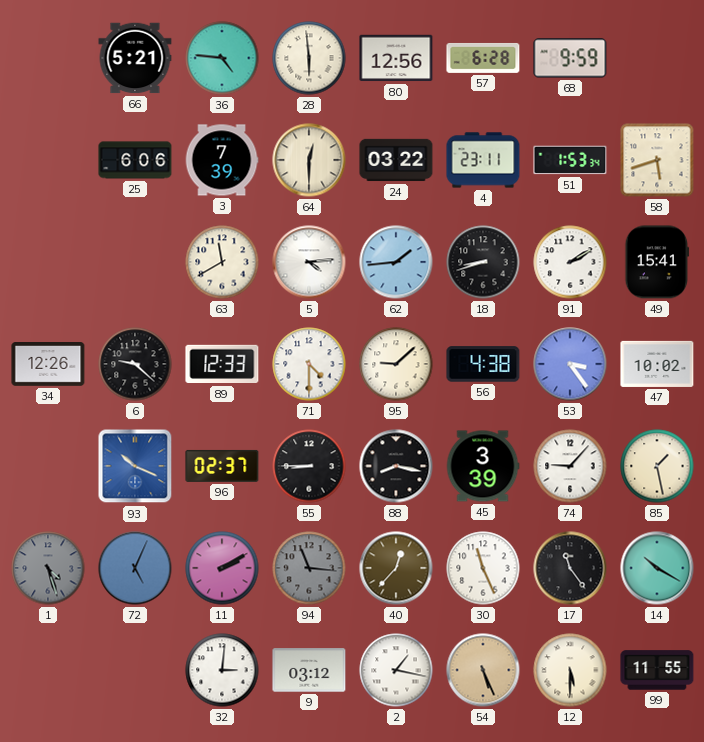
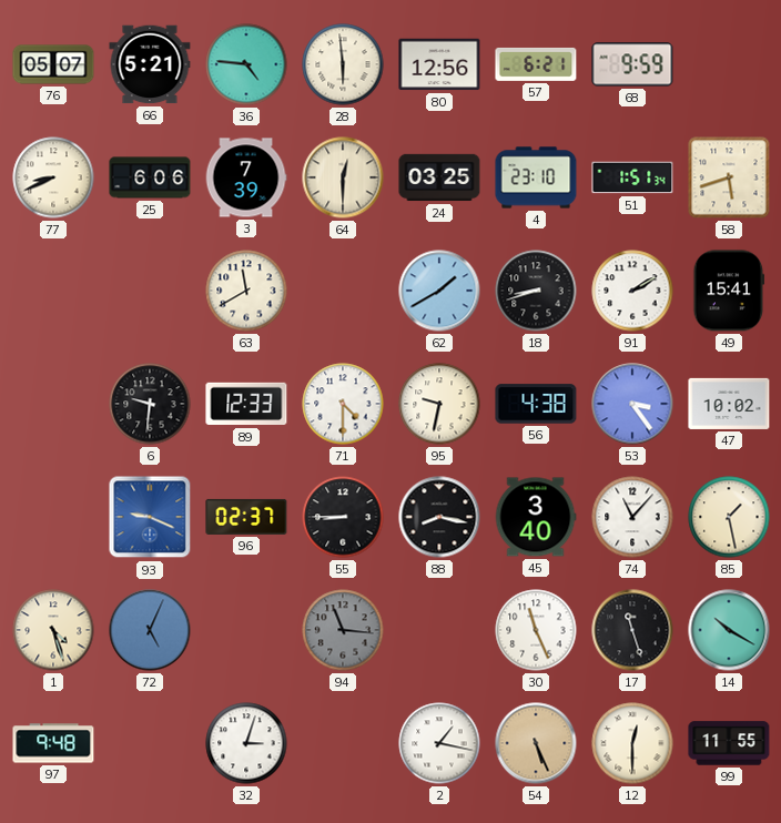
76: none -> 05:07
57: 6:28 -> 6:21
77: none -> 8:41
24: 03:22 -> 03:25
4: 23:11 -> 23:10
51: 1:53 -> 1:51
5: 4:14 -> none
62: 1:44 -> 1:40
34: 12:26 -> none
6: 9:22 -> 9:31
95: 9:08 -> 9:32
93: 10:19 -> 9:19
45: 3:39 -> 3:40
74: 9:07 -> 11:07
1 dial: grey -> cream
11: 2:10 -> none
40: 12:37 -> none
17: 11:24 -> 11:27
97: none -> 9:48
32: 3:01 -> 3:03
9: 03:12 -> none
12: 5:30 -> 12:30
